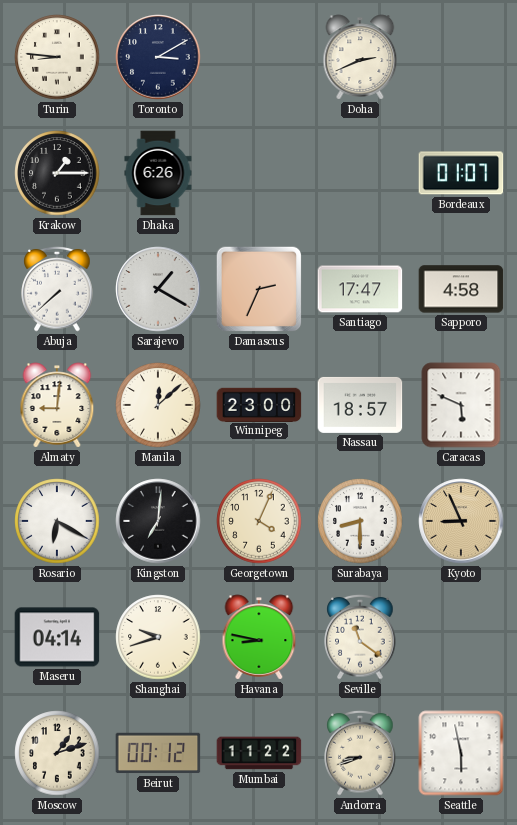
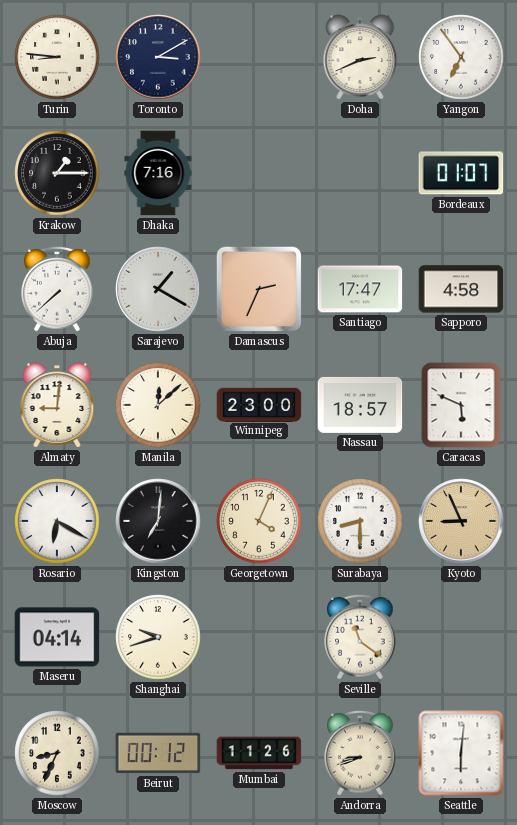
Yangon: none -> 6:54
Dhaka: 6:26 -> 7:16
Havana: 8:47 -> none
Moscow: 1:12 -> 8:34
Mumbai: 11:22 -> 11:26
Seattle: 5:58 -> 6:01
